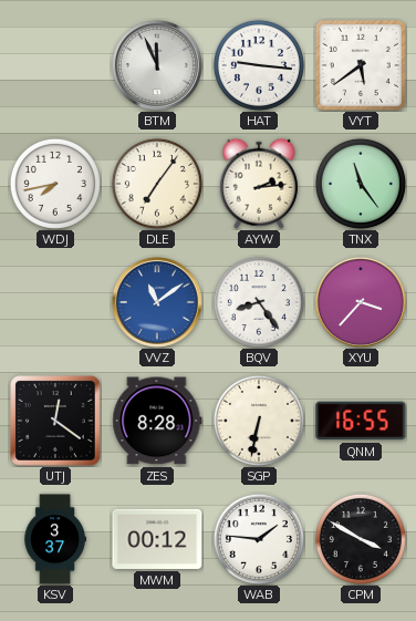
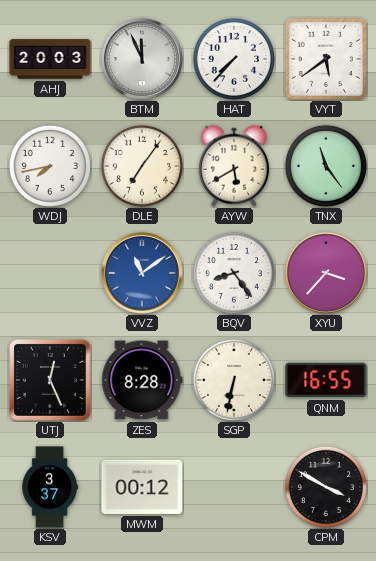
AHJ: none -> 20:03
HAT: 9:16 -> 7:37
AYW: 2:14 -> 5:40
UTJ: 12:21 -> 12:26
WAB: 1:46 -> none
